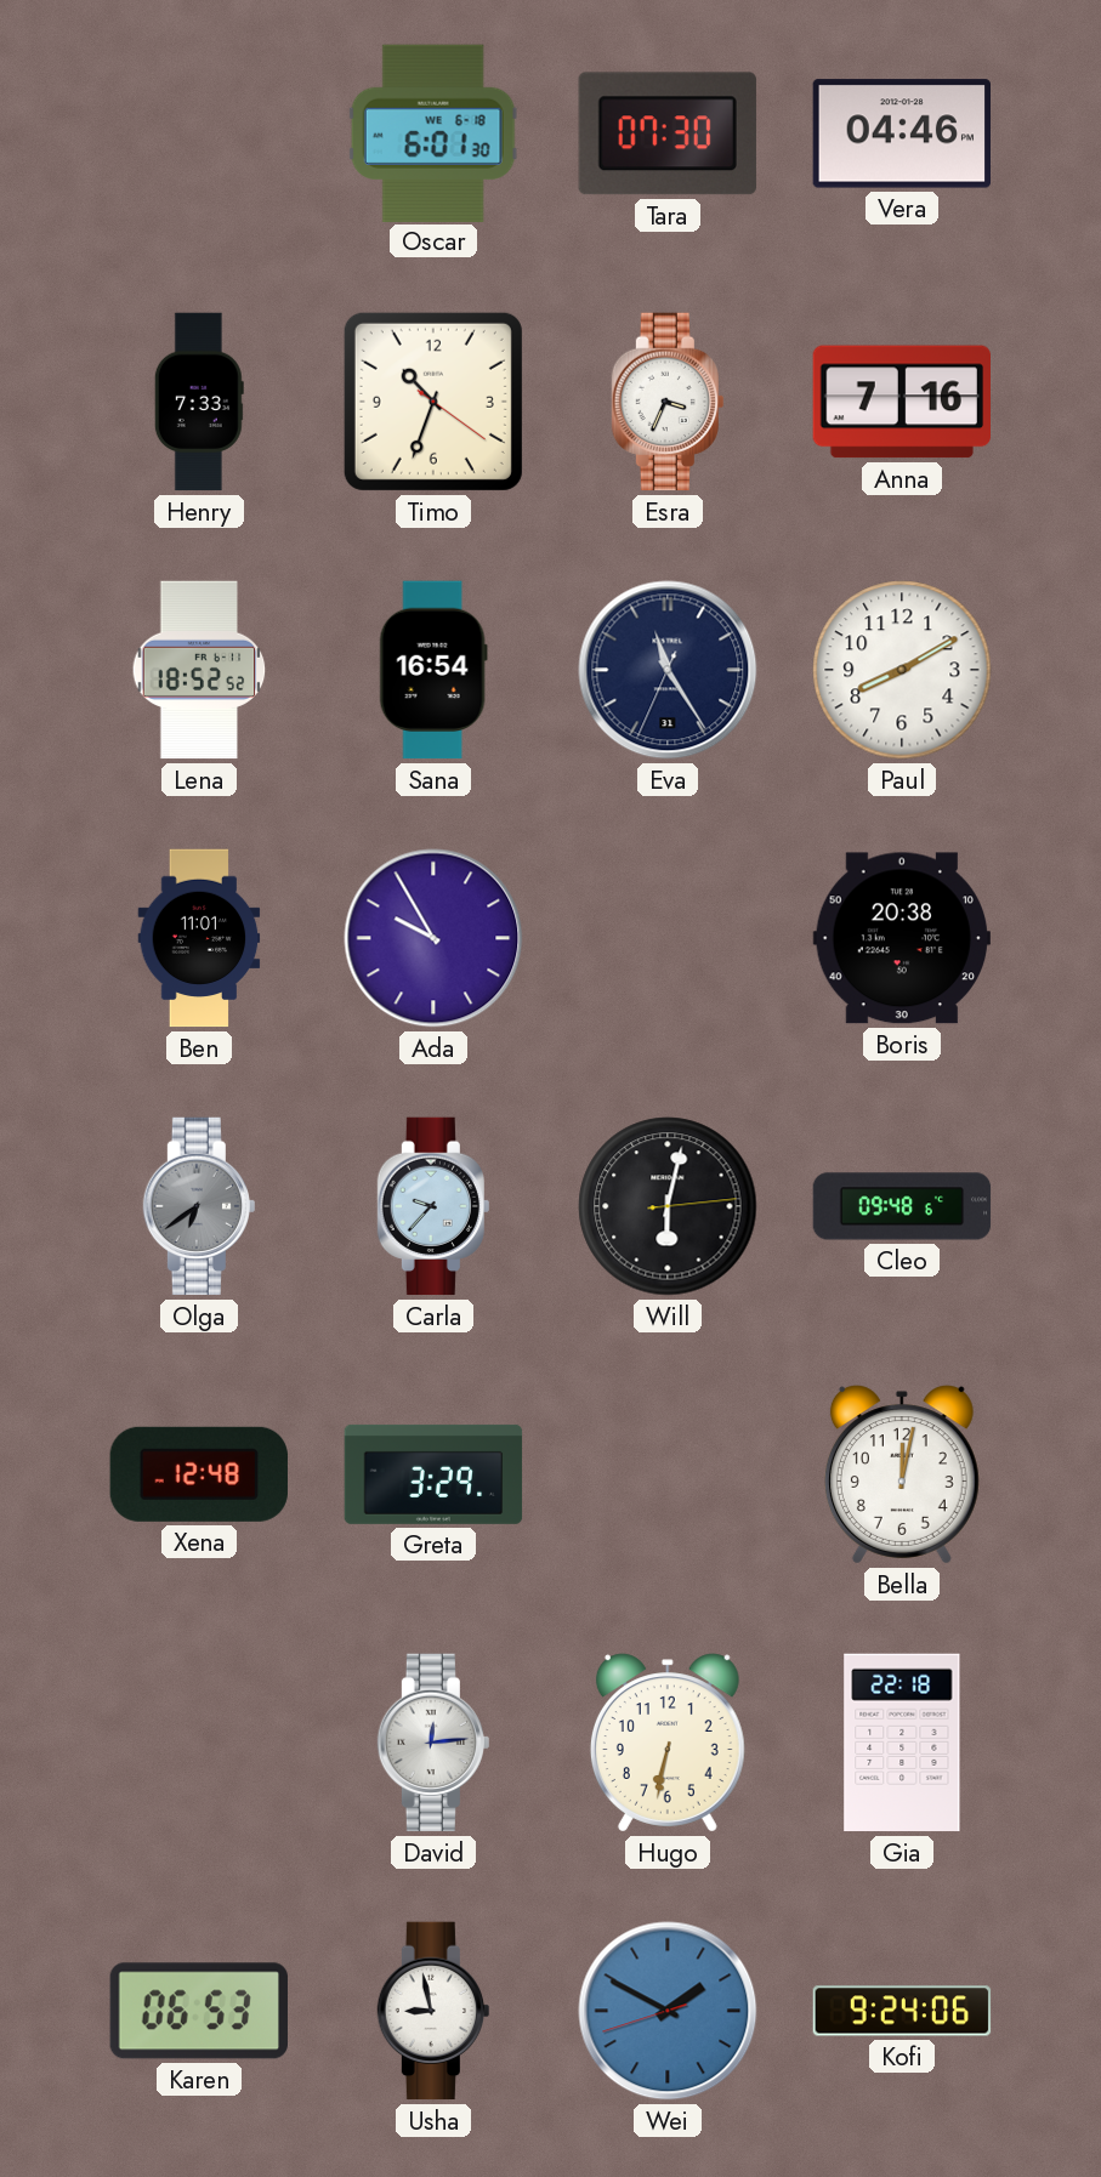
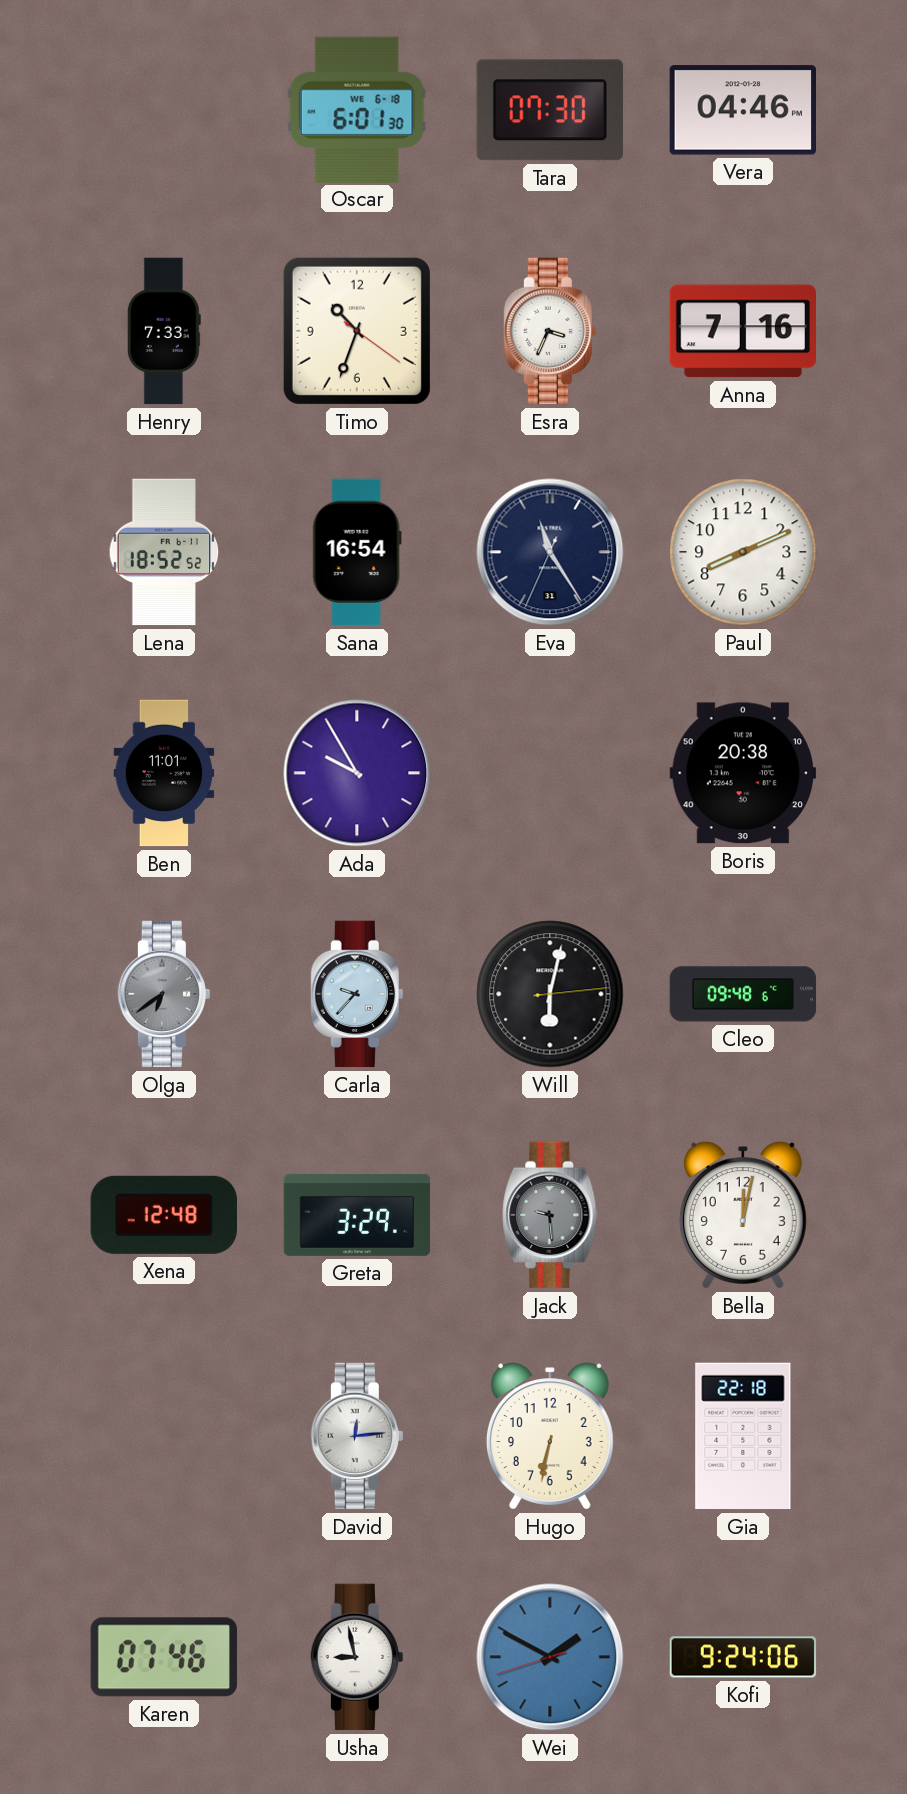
Paul: 8:10 -> 8:11
Jack: none -> 9:29
Karen: 06:53 -> 07:46
